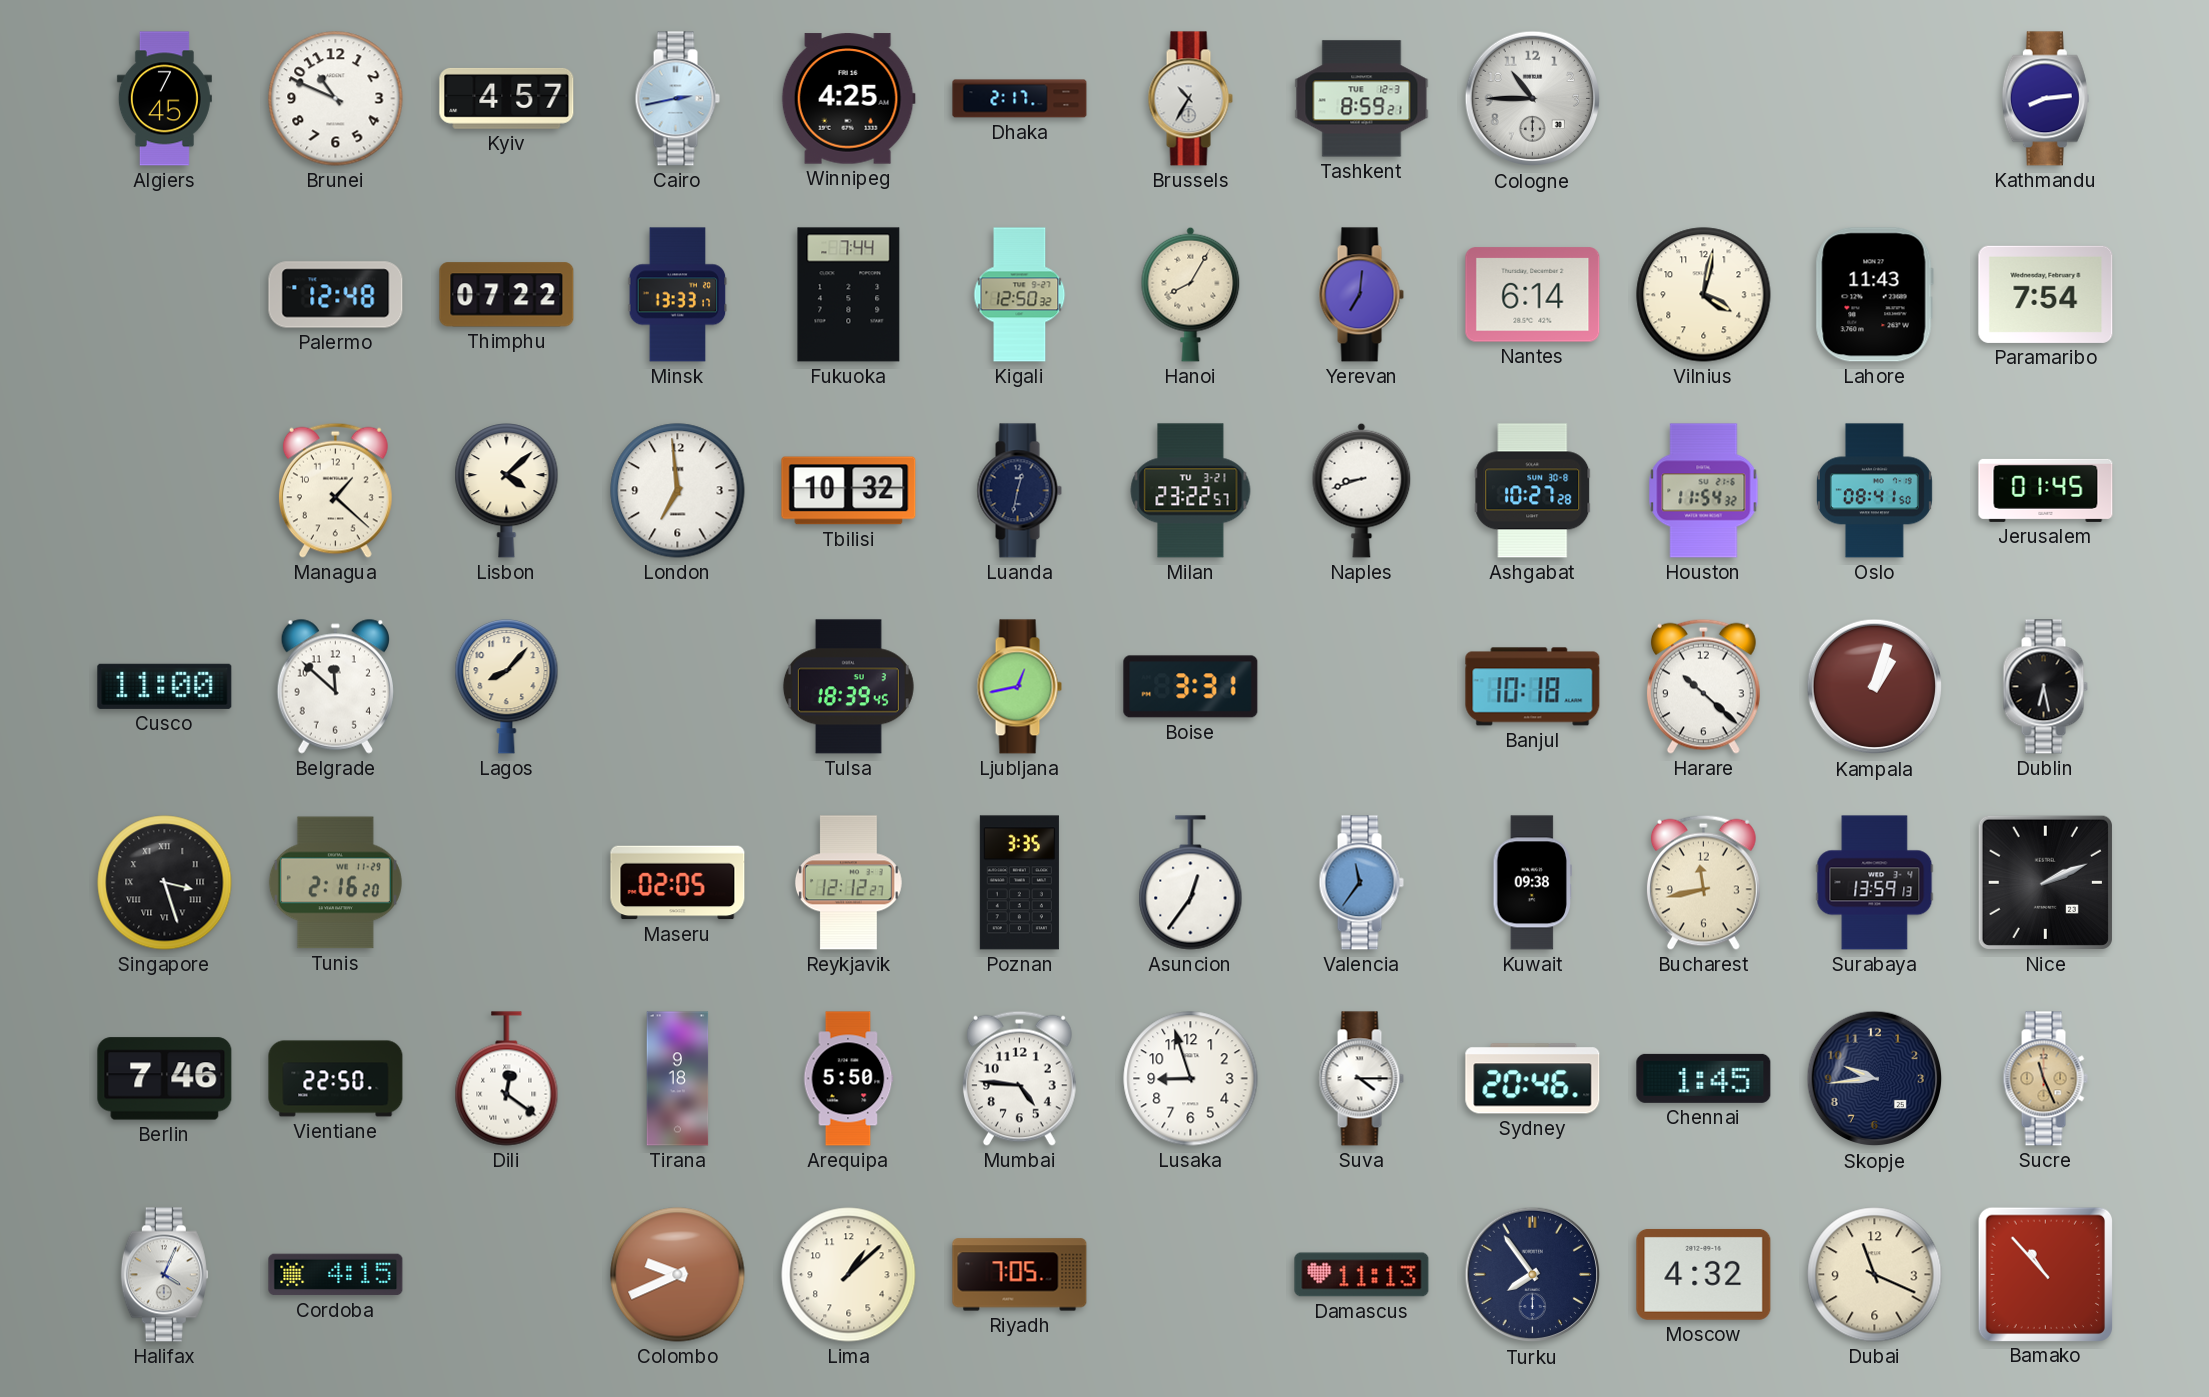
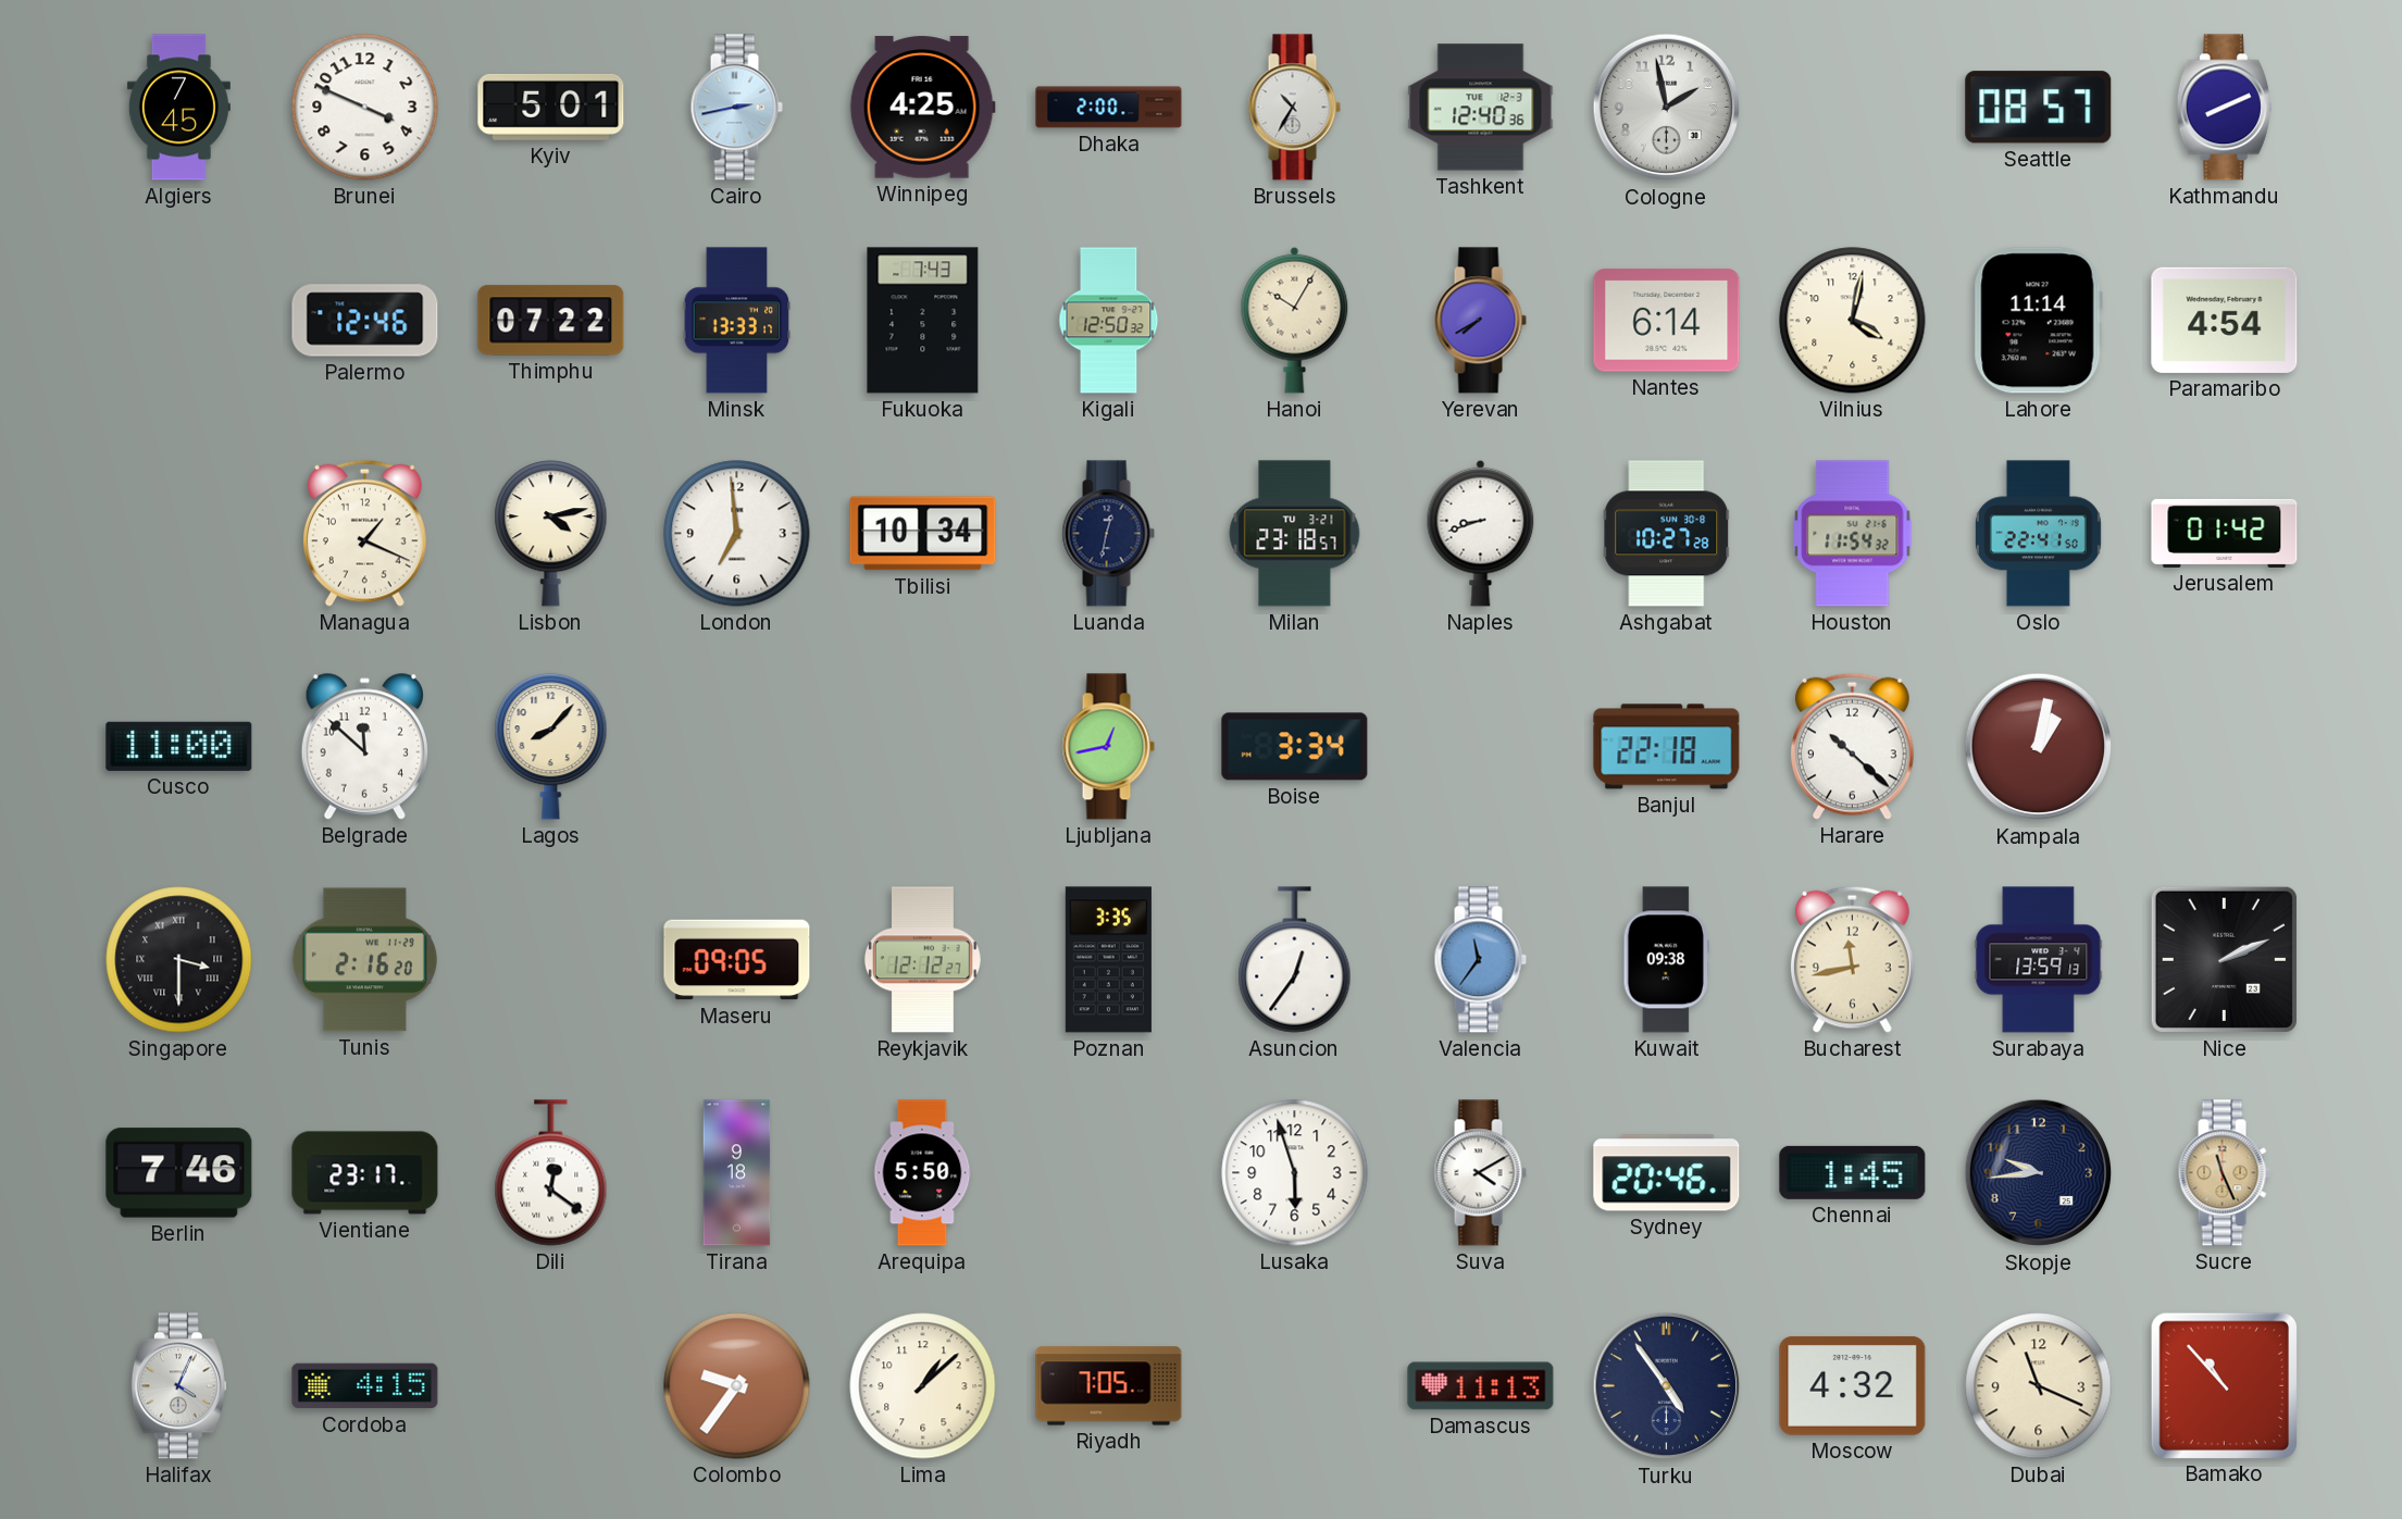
Brunei: 10:49 -> 3:49
Kyiv: 4:57 -> 5:01
Dhaka: 2:17 -> 2:00
Tashkent: 8:59 -> 12:40
Cologne: 10:45 -> 1:58
Seattle: none -> 08:57
Kathmandu: 8:14 -> 8:11
Palermo: 12:48 -> 12:46
Fukuoka: 7:44 -> 7:43
Hanoi: 8:05 -> 10:05
Yerevan: 7:01 -> 7:40
Lahore: 11:43 -> 11:14
Paramaribo: 7:54 -> 4:54
Managua: 1:22 -> 1:19
Lisbon: 4:08 -> 4:13
Tbilisi: 10:32 -> 10:34
Milan: 23:22 -> 23:18
Oslo: 08:41 -> 22:41
Jerusalem: 01:45 -> 01:42
Tulsa: 18:39 -> none
Boise: 3:31 -> 3:34
Banjul: 10:18 -> 22:18
Kampala: 1:03 -> 1:02
Dublin: 6:28 -> none
Singapore: 3:27 -> 3:30
Maseru: 02:05 -> 09:05
Vientiane: 22:50 -> 23:17
Mumbai: 4:46 -> none
Lusaka: 8:57 -> 5:57
Suva: 4:15 -> 4:10
Colombo: 9:41 -> 9:36
Turku: 7:54 -> 4:54
